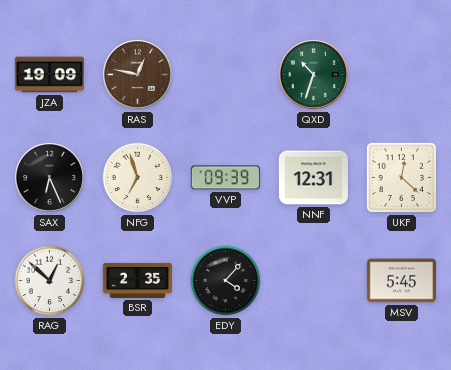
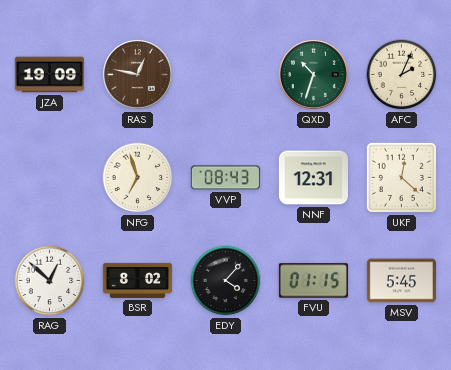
AFC: none -> 2:04
SAX: 6:26 -> none
VVP: 09:39 -> 08:43
BSR: 2:35 -> 8:02
FVU: none -> 01:15
